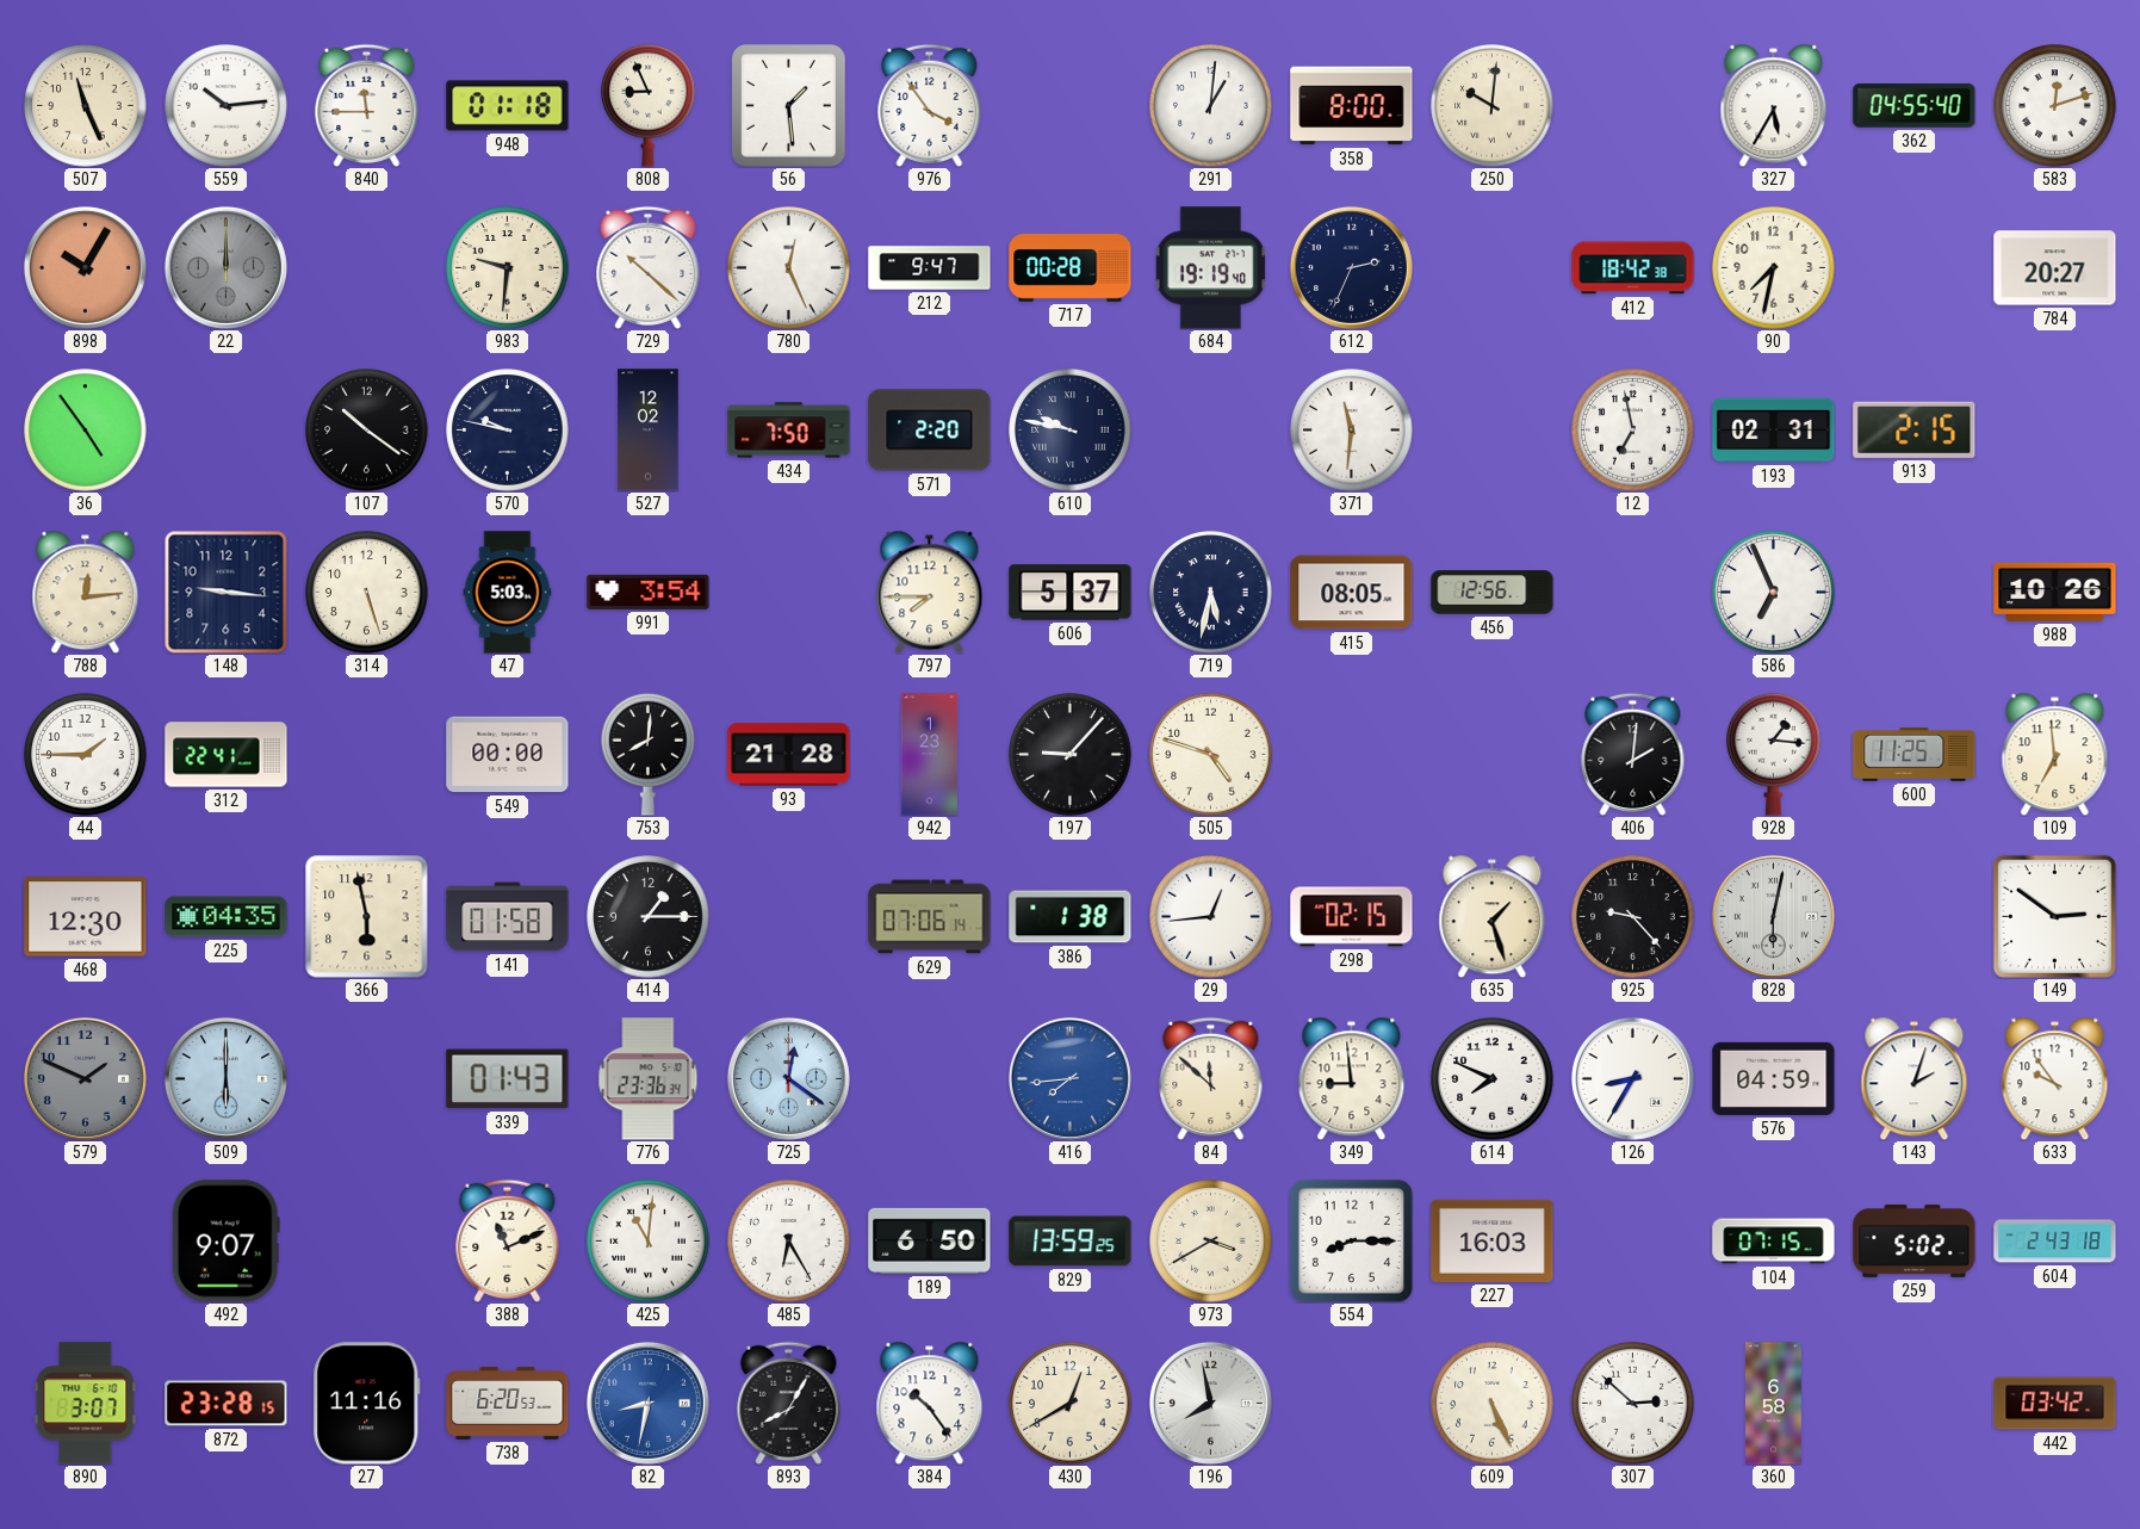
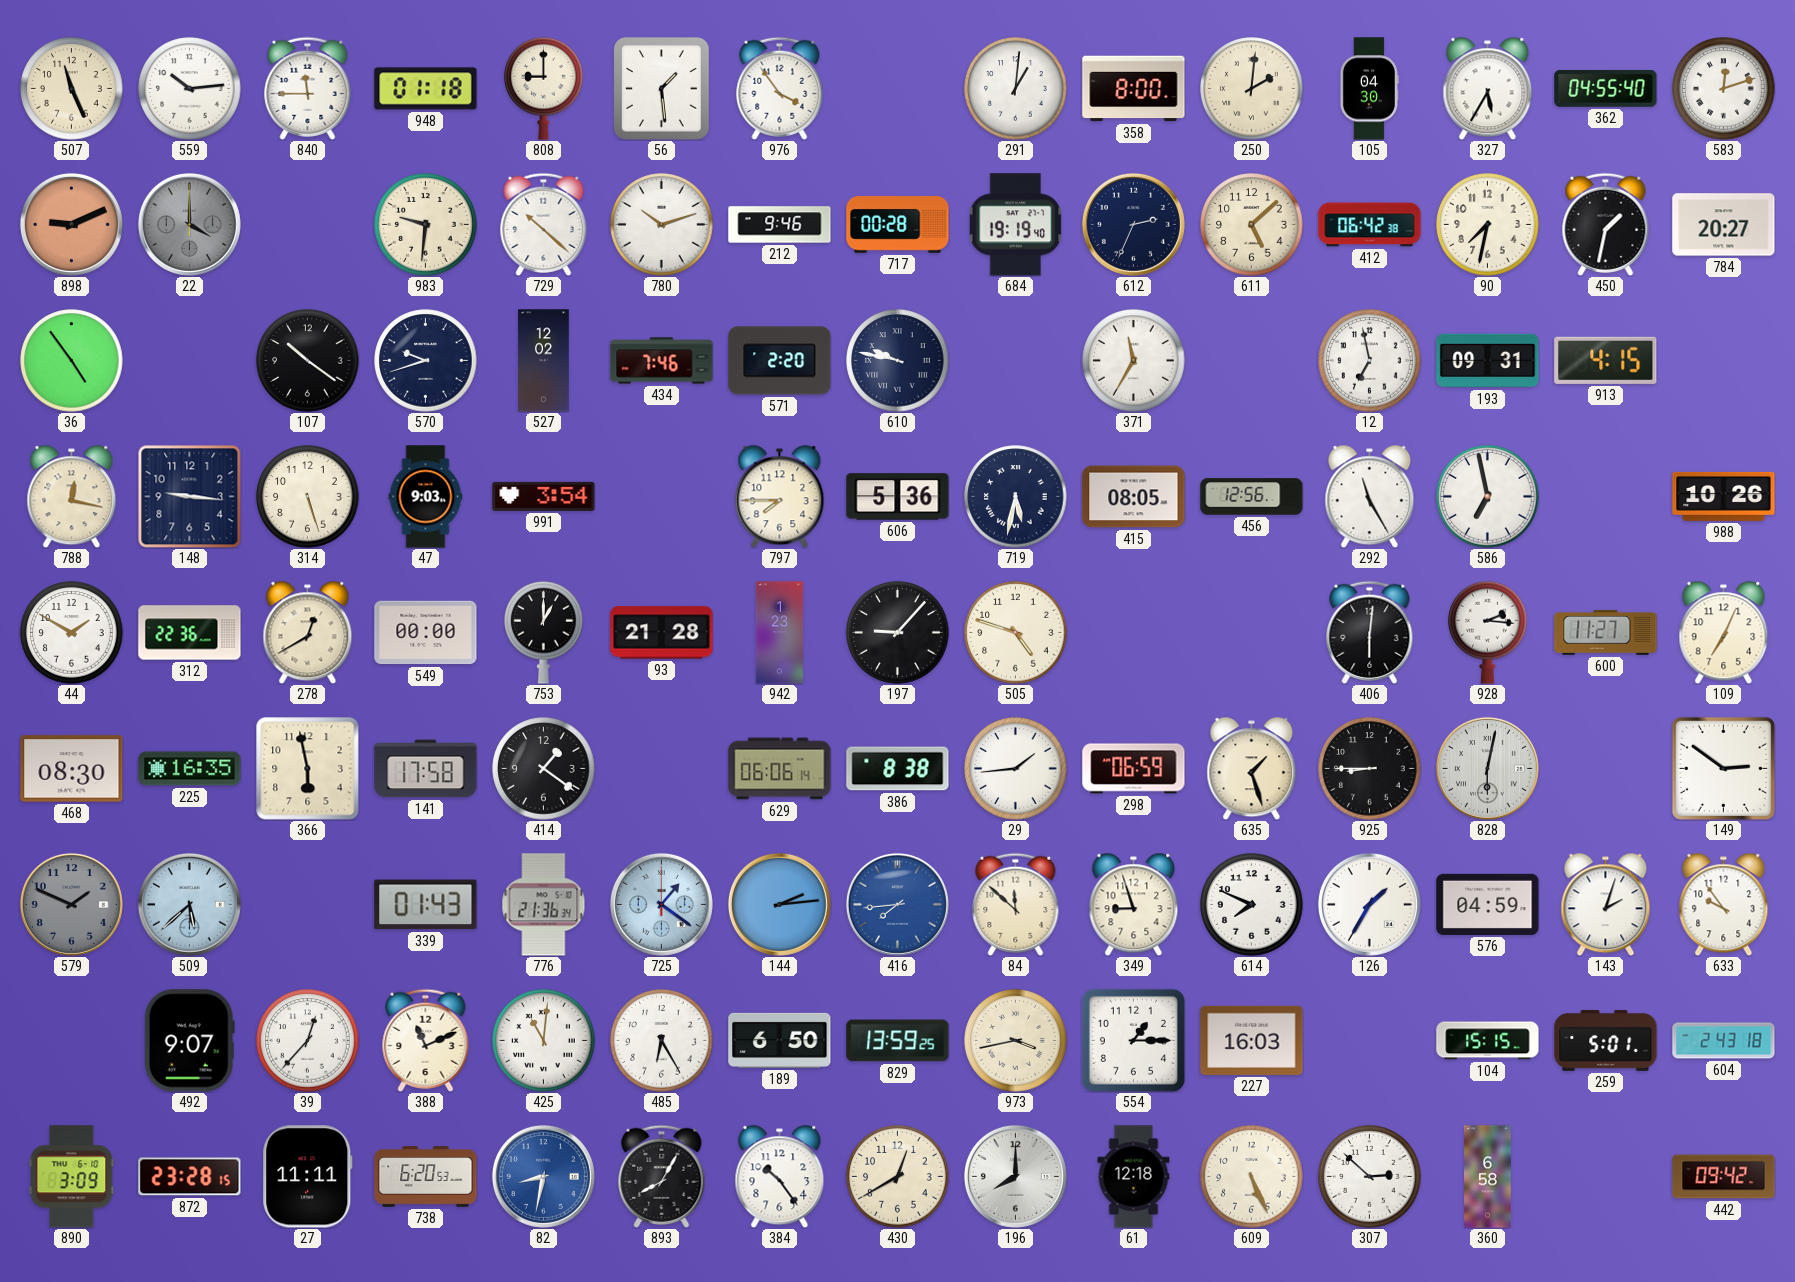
808: 8:56 -> 9:00
250: 10:01 -> 2:01
105: none -> 04:30
898: 10:05 -> 9:11
22: 12:00 -> 4:00
780: 12:26 -> 10:12
212: 9:47 -> 9:46
611: none -> 5:08
412: 18:42 -> 06:42
450: none -> 1:32
570: 9:47 -> 9:42
434: 7:50 -> 7:46
371: 11:31 -> 11:35
193: 02:31 -> 09:31
913: 2:15 -> 4:15
788: 12:14 -> 12:17
47: 5:03 -> 9:03
606: 5:37 -> 5:36
292: none -> 11:25
586: 6:56 -> 6:58
44: 1:45 -> 1:50
312: 22:41 -> 22:36
278: none -> 12:40
753: 8:01 -> 1:00
406: 2:01 -> 6:01
928: 1:16 -> 2:16
600: 11:25 -> 11:27
109: 6:59 -> 7:04
468: 12:30 -> 08:30
225: 04:35 -> 16:35
141: 01:58 -> 17:58
414: 1:15 -> 1:21
629: 07:06 -> 06:06
386: 1:38 -> 8:38
29: 12:44 -> 1:44
298: 02:15 -> 06:59
925: 9:23 -> 8:45
509: 6:00 -> 5:38
776: 23:36 -> 21:36
725: 12:21 -> 1:21
144: none -> 2:14
349: 8:59 -> 8:57
126: 8:35 -> 1:35
39: none -> 12:37
973: 3:40 -> 3:43
554: 8:15 -> 1:15
104: 07:15 -> 15:15
259: 5:02 -> 5:01
890: 3:07 -> 3:09
27: 11:16 -> 11:11
196: 7:58 -> 8:00
61: none -> 12:18
442: 03:42 -> 09:42
